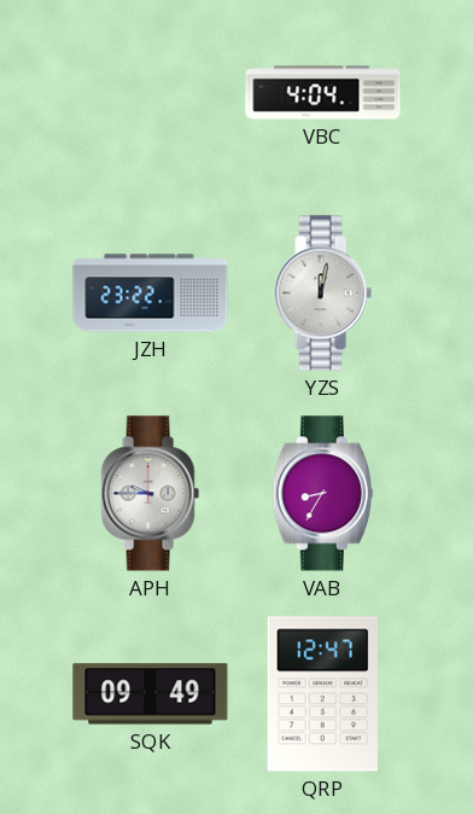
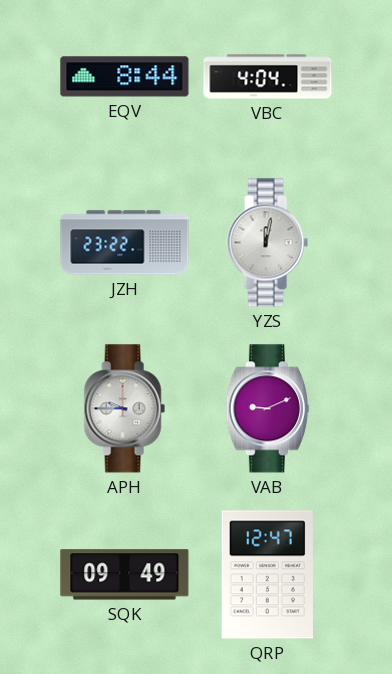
EQV: none -> 8:44
VAB: 8:35 -> 9:11
